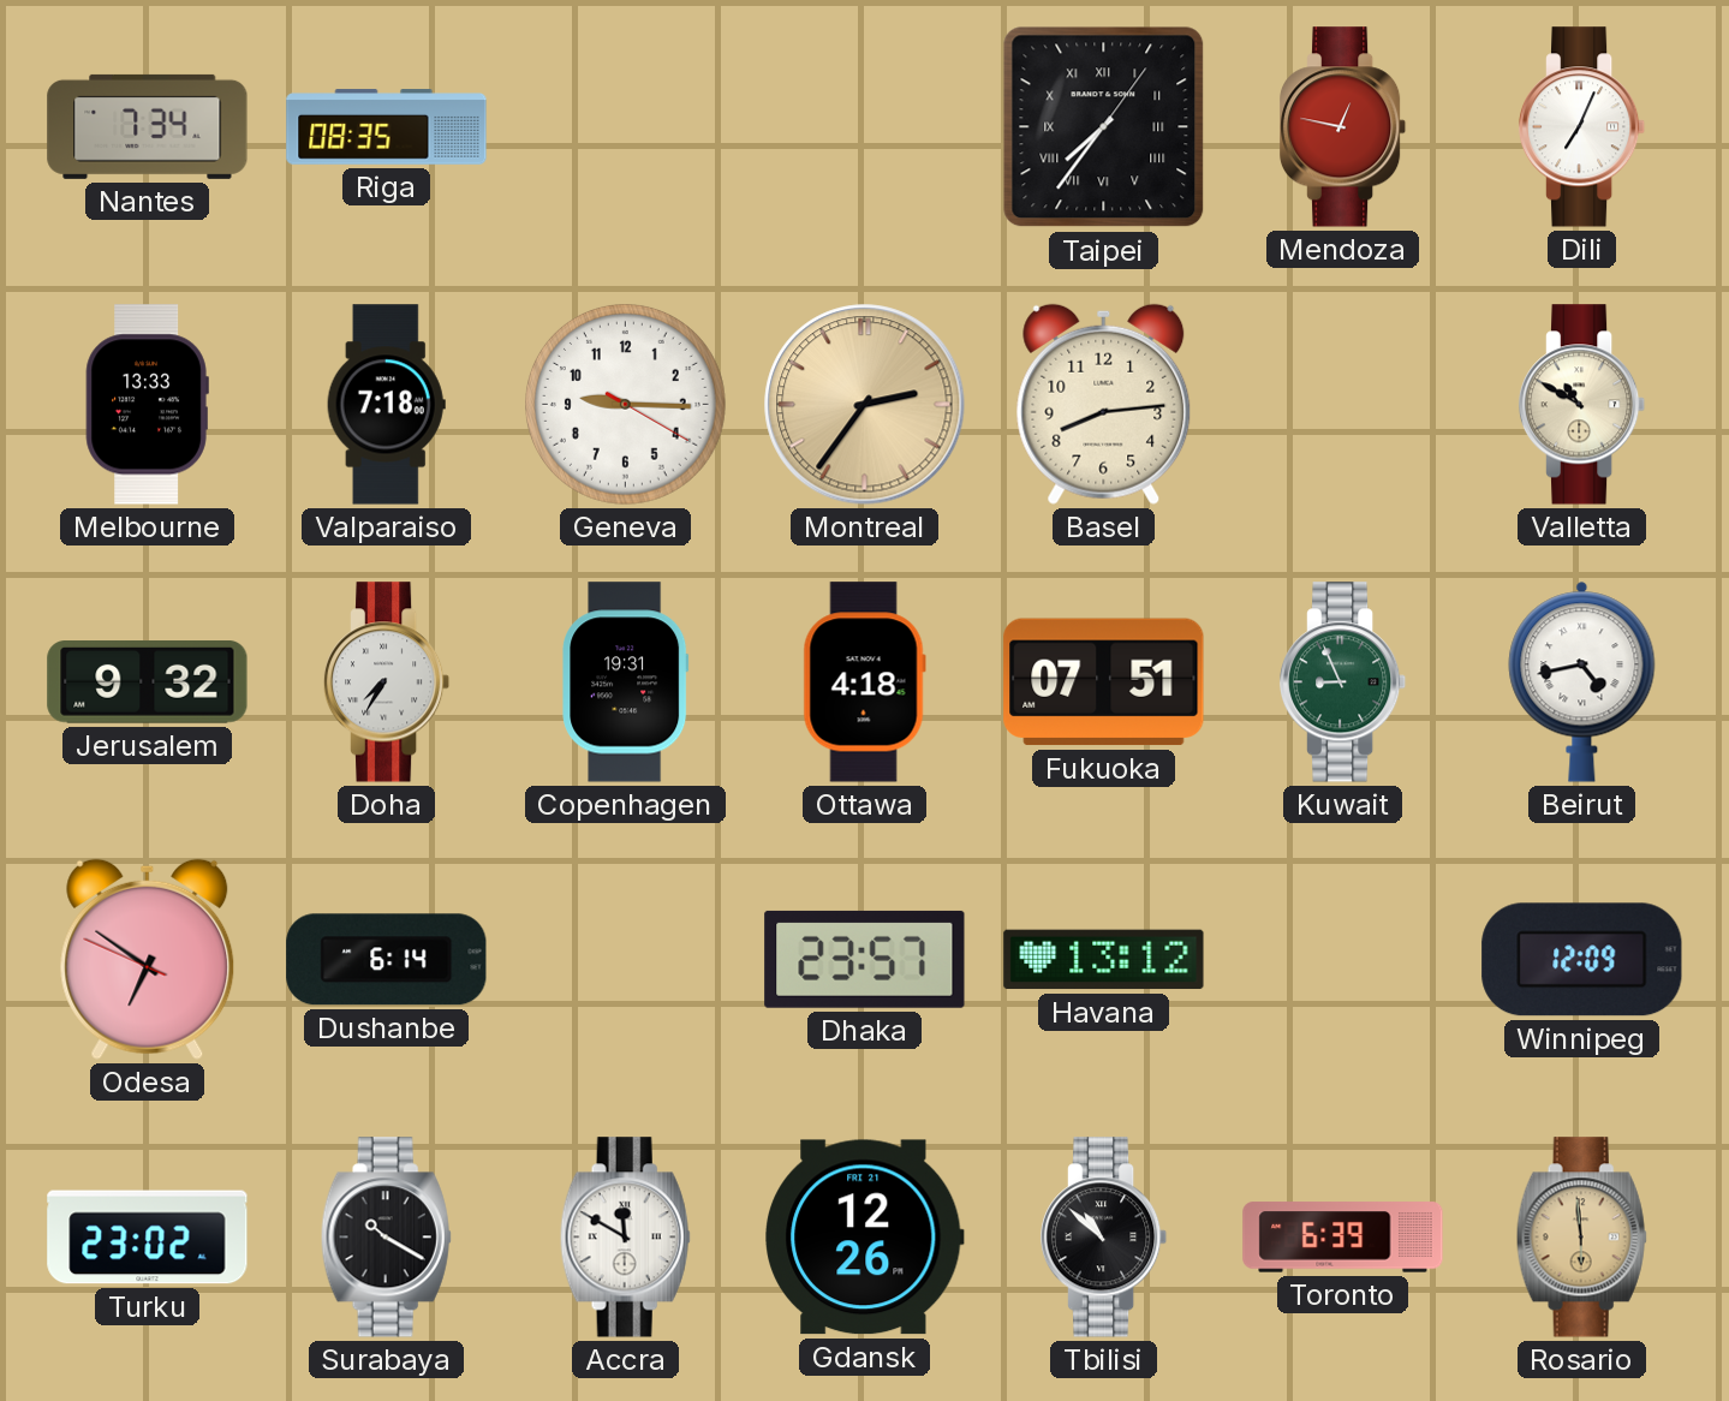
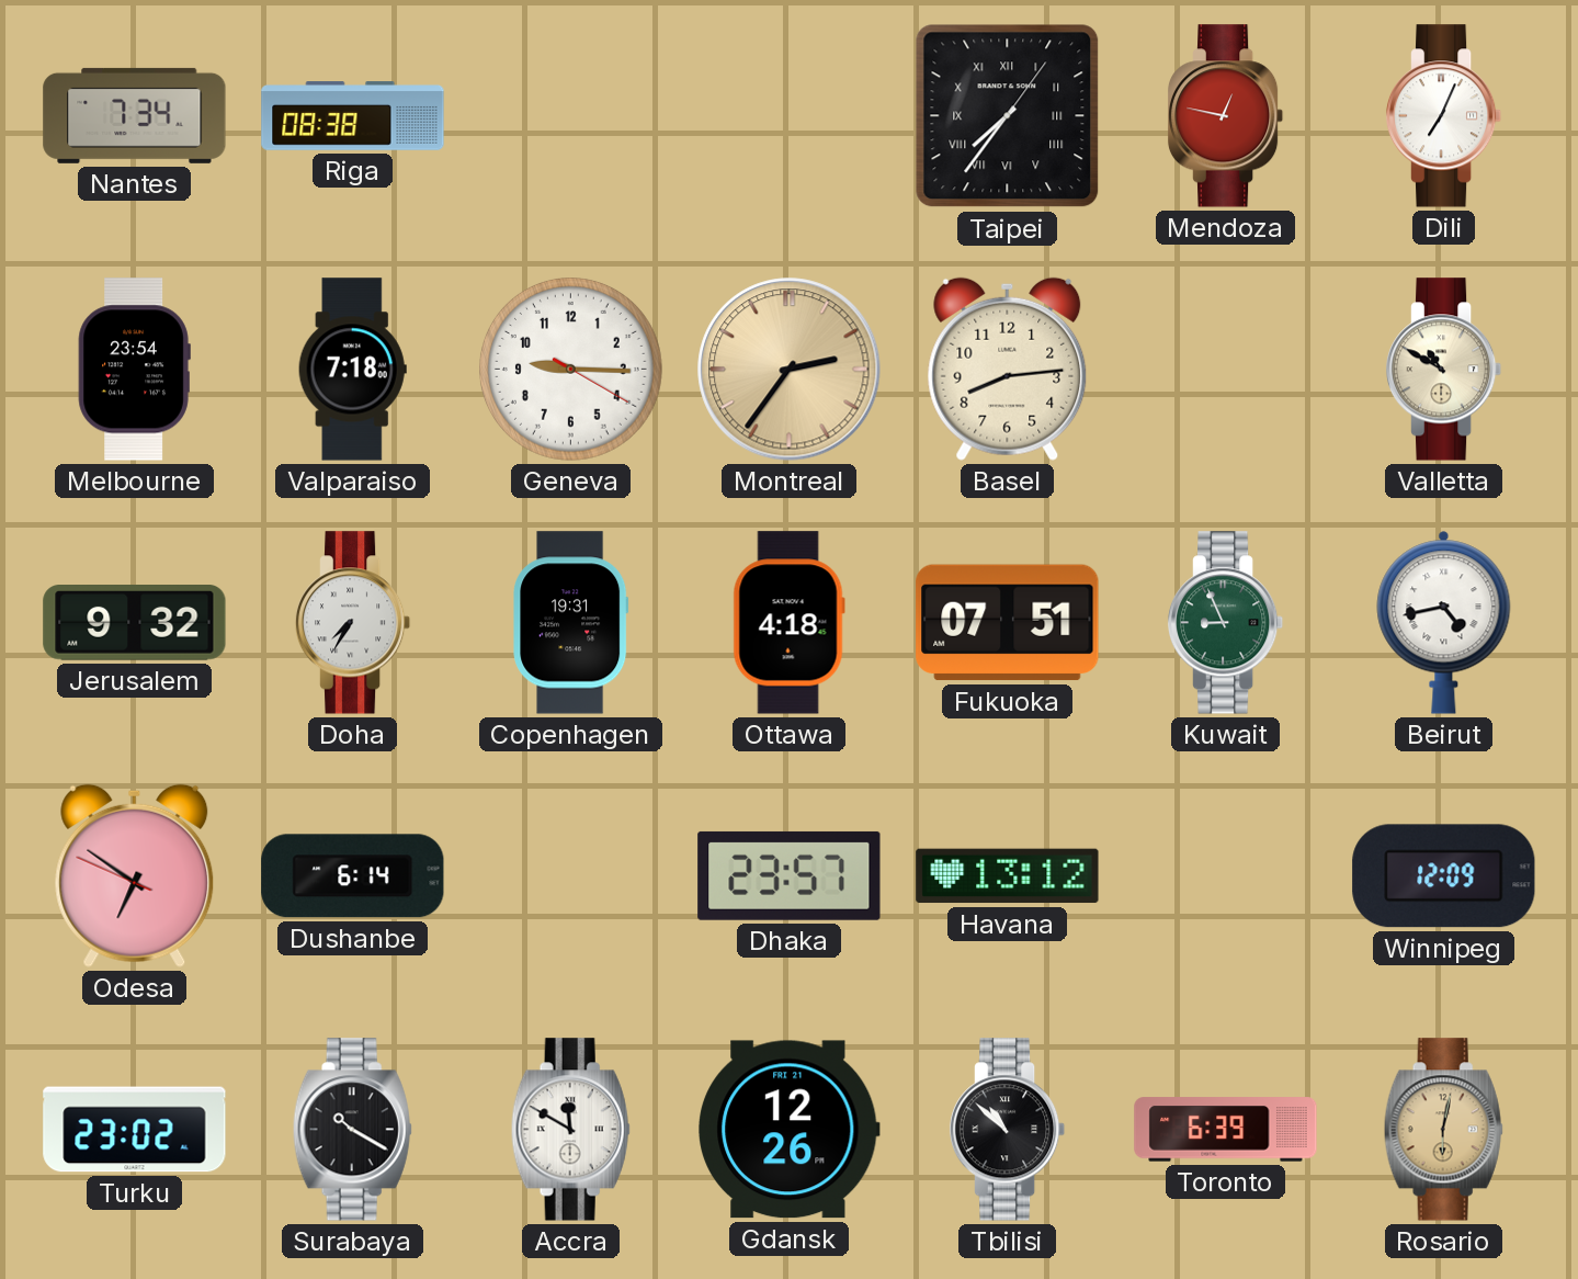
Riga: 08:35 -> 08:38
Melbourne: 13:33 -> 23:54
Rosario: 5:59 -> 6:02
